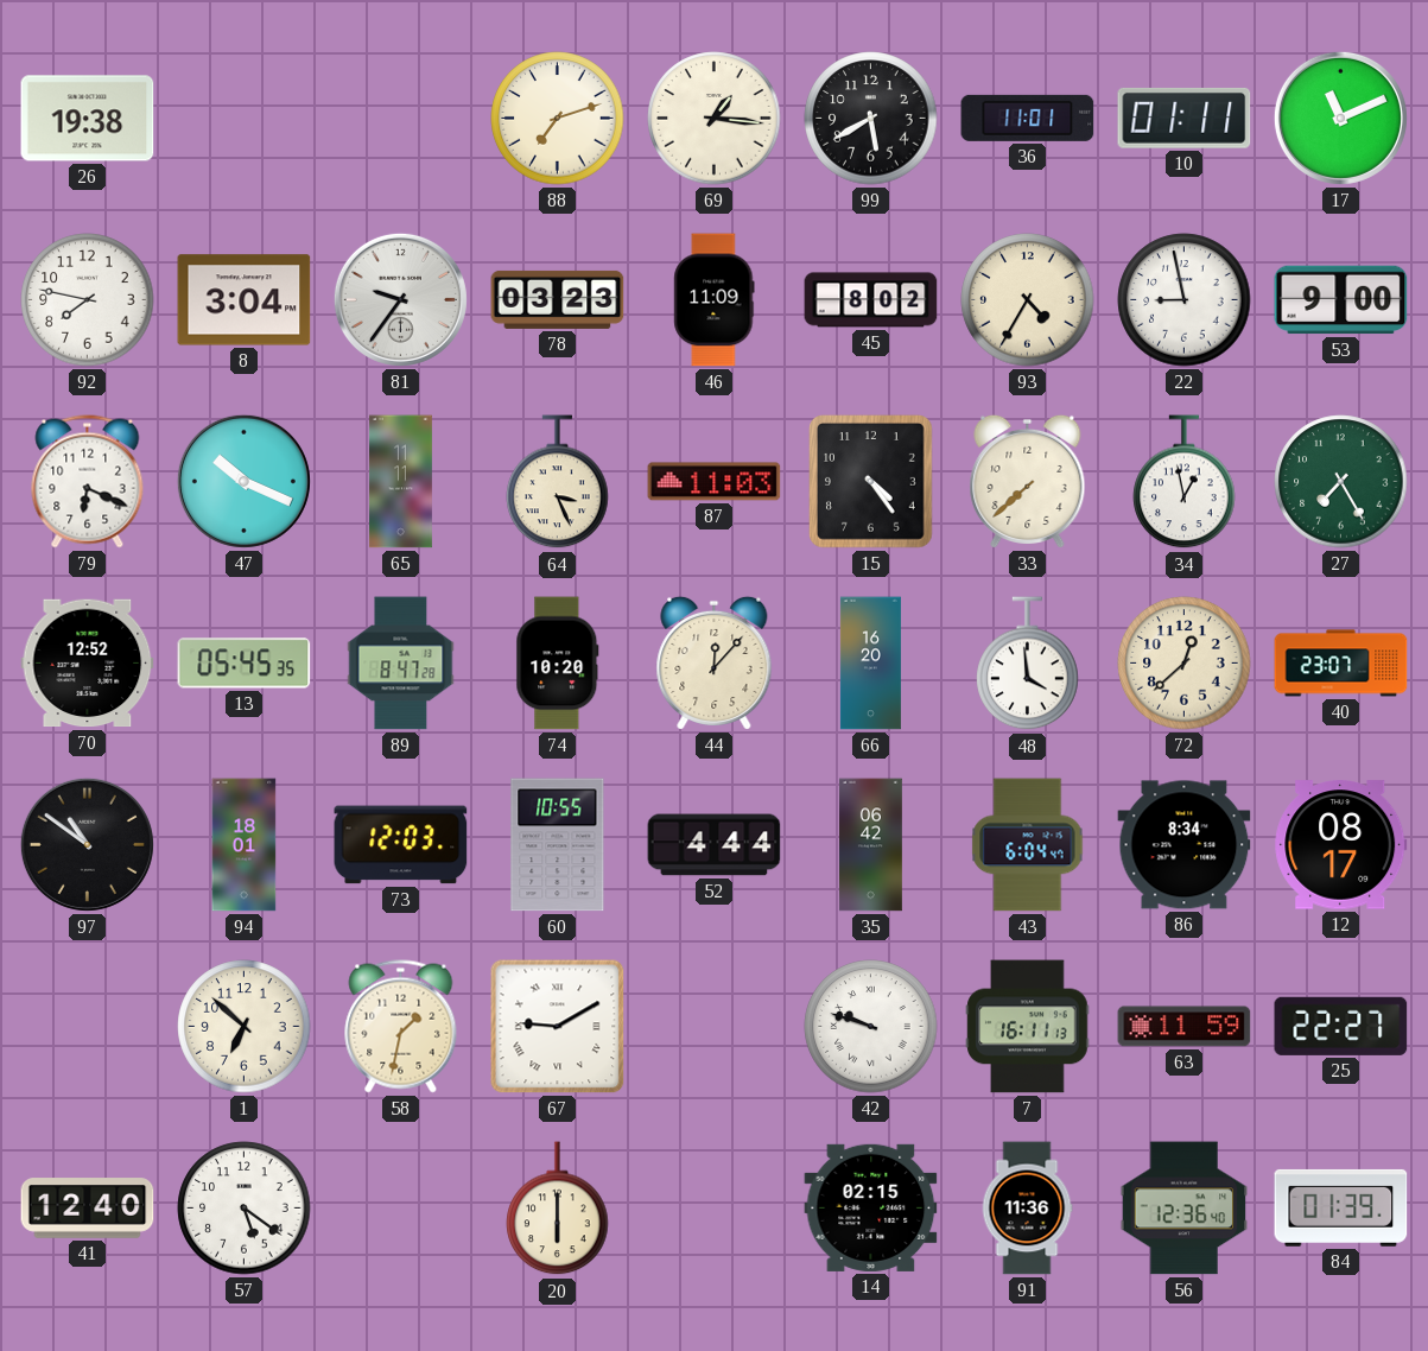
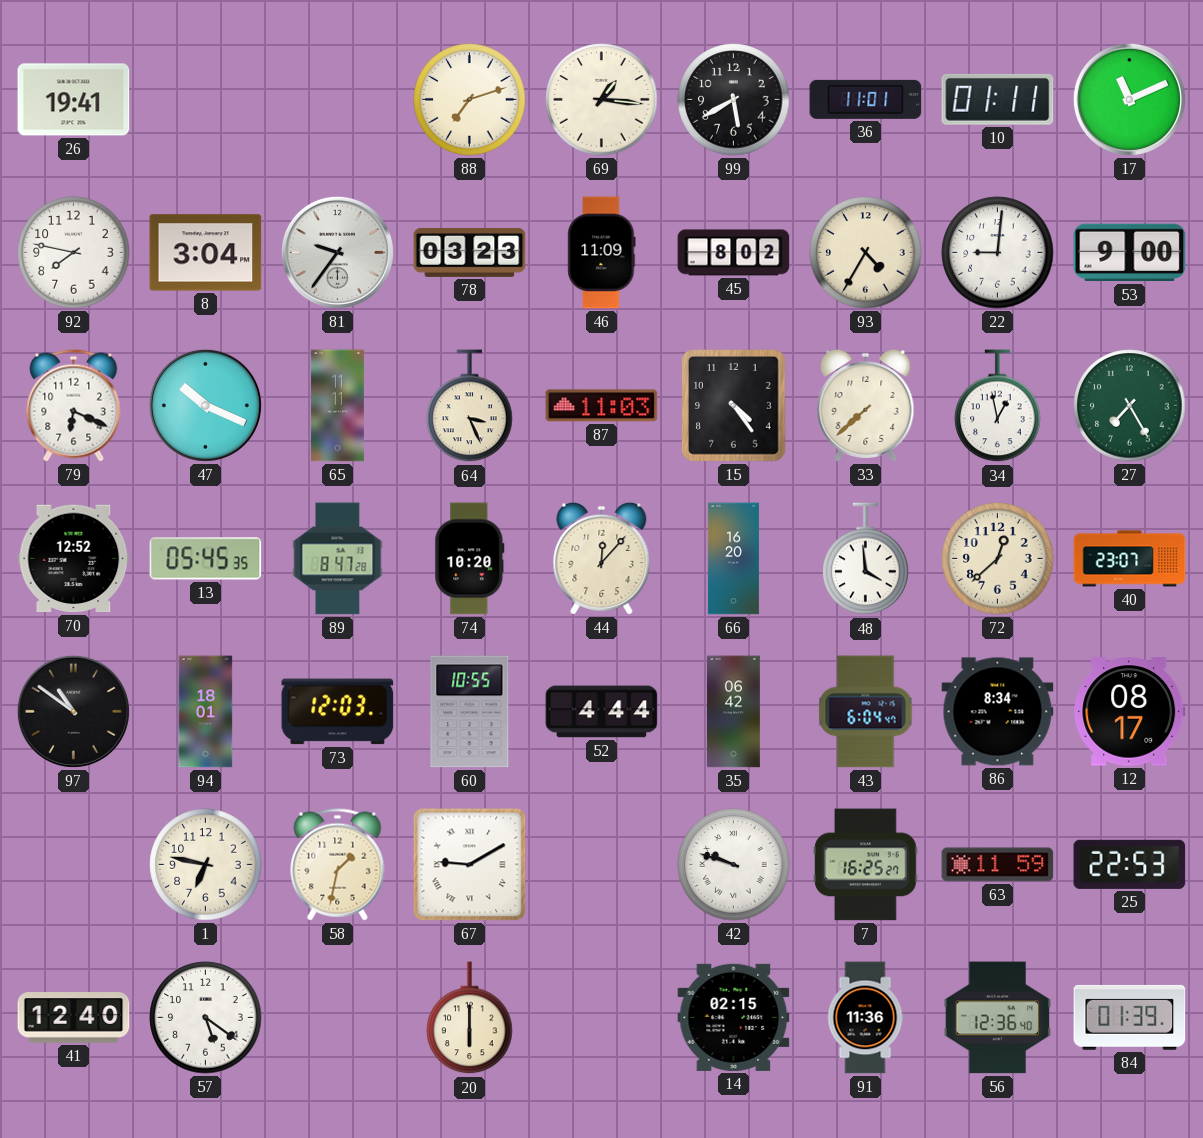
26: 19:38 -> 19:41
22: 8:58 -> 9:01
1: 6:52 -> 6:47
7: 16:11 -> 16:25
25: 22:27 -> 22:53
